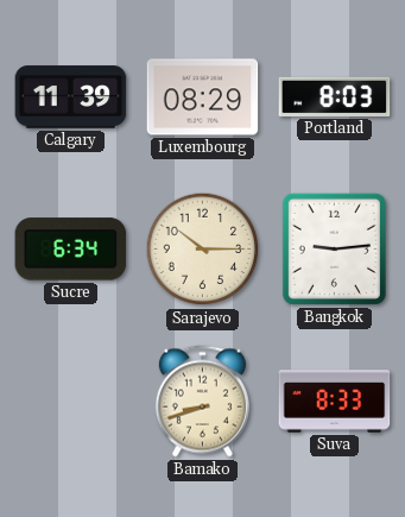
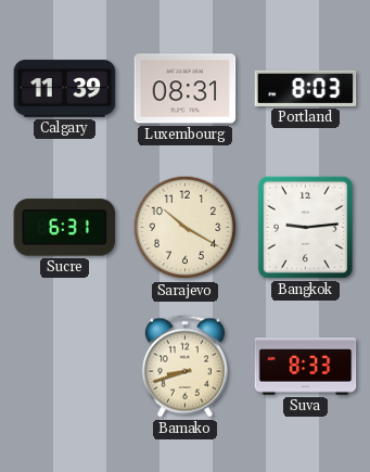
Luxembourg: 08:29 -> 08:31
Sucre: 6:34 -> 6:31
Sarajevo: 10:15 -> 10:20
